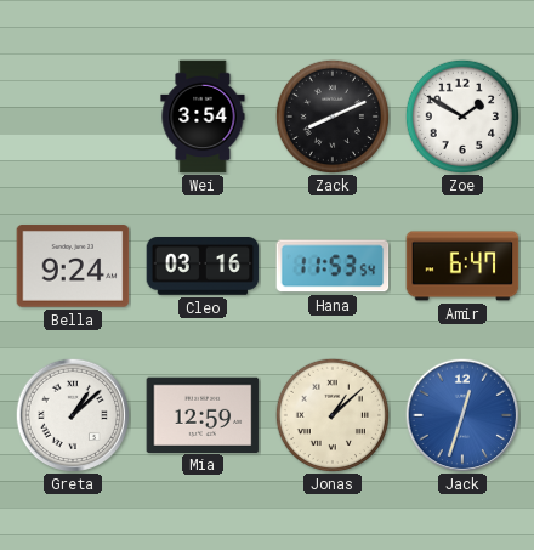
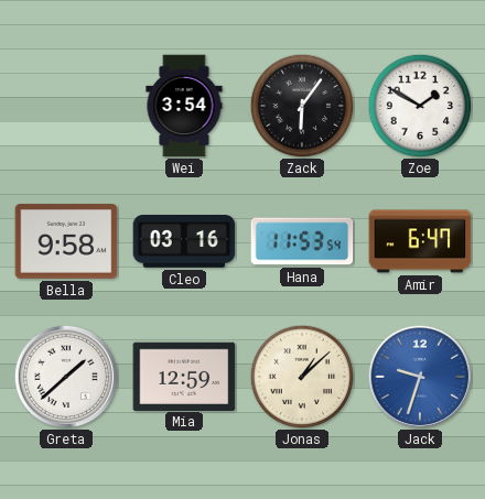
Zack: 8:11 -> 6:06
Bella: 9:24 -> 9:58
Greta: 1:08 -> 1:38
Jack: 12:33 -> 9:33
